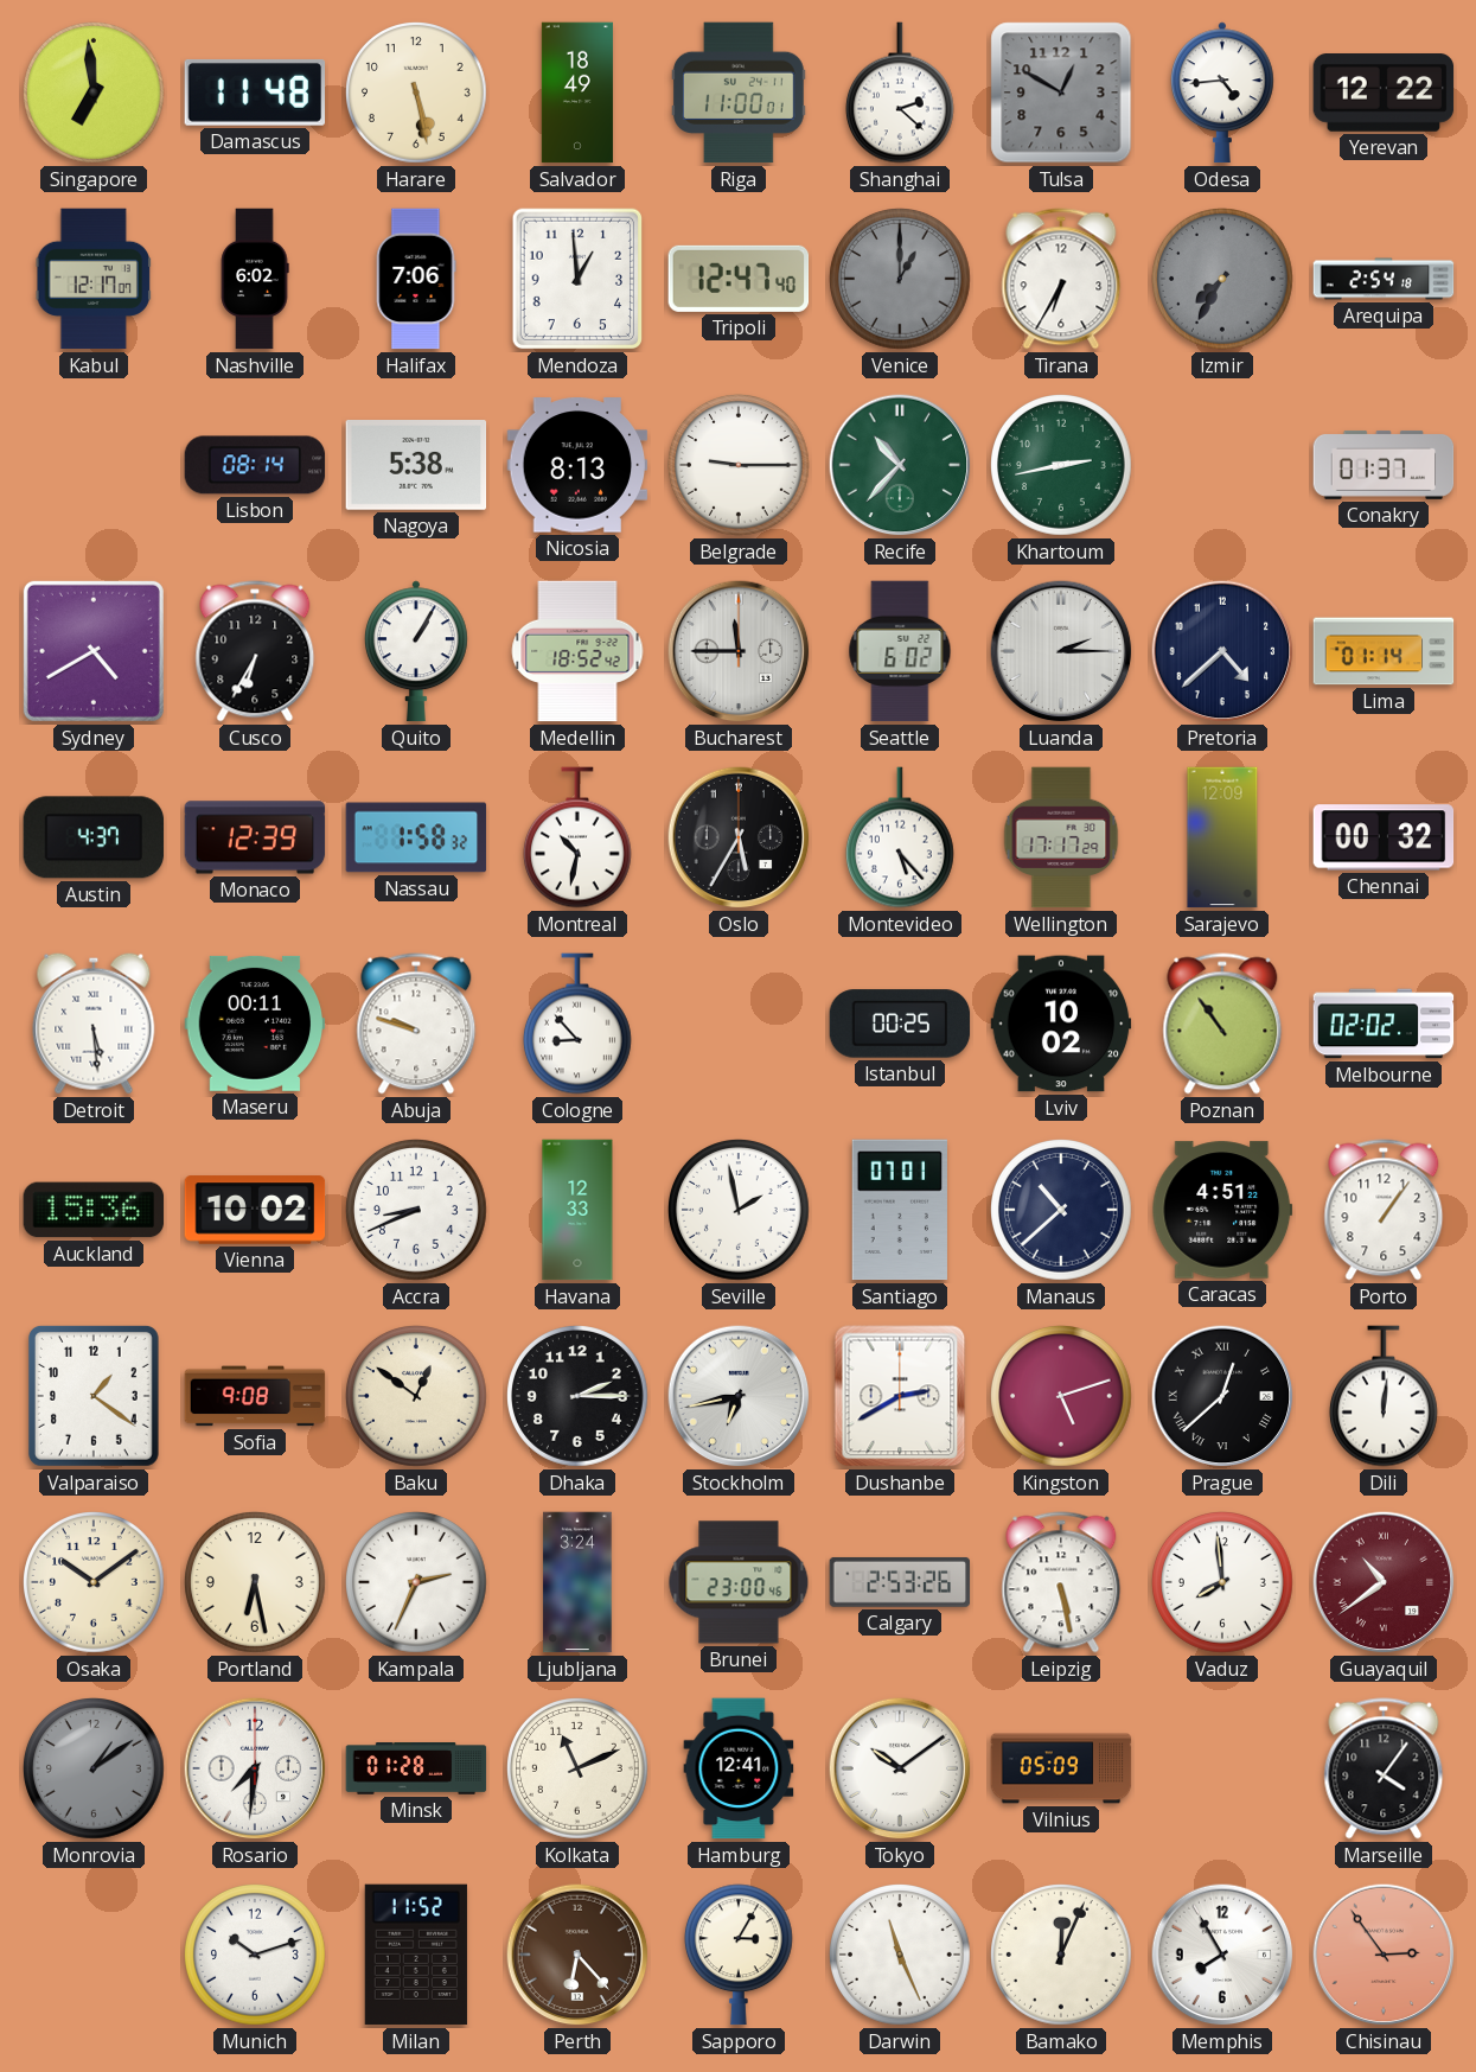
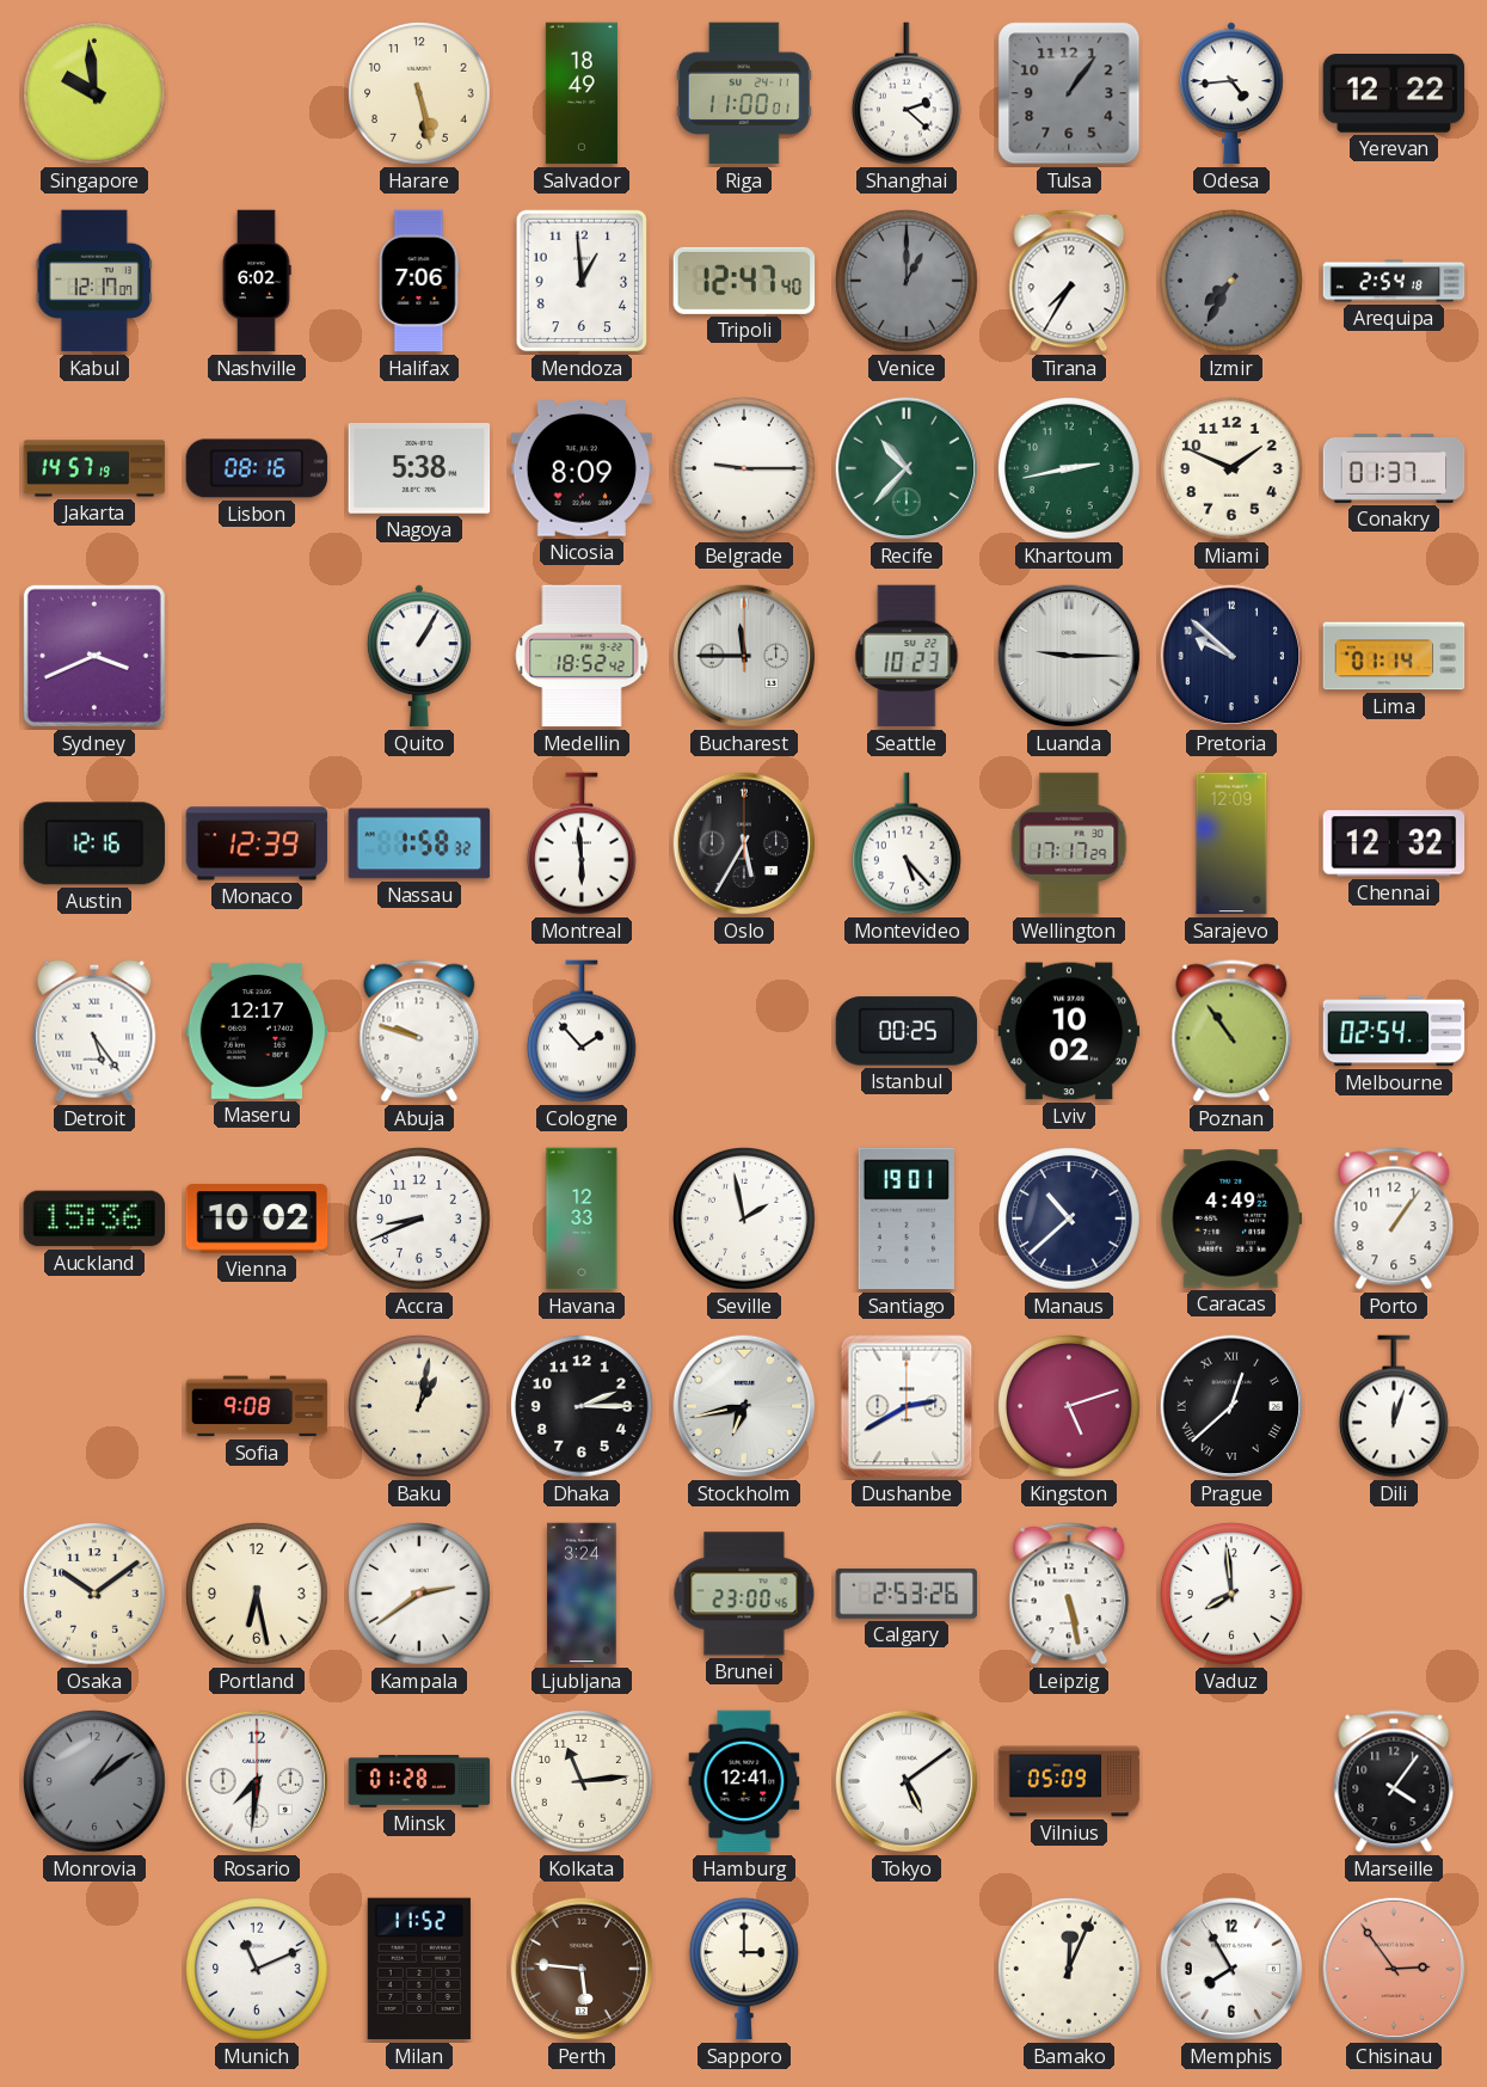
Singapore: 6:59 -> 9:59
Damascus: 11:48 -> none
Tulsa: 12:50 -> 1:06
Tirana: 6:35 -> 7:35
Jakarta: none -> 14:57
Lisbon: 08:14 -> 08:16
Nicosia: 8:13 -> 8:09
Miami: none -> 1:49
Sydney: 4:40 -> 3:41
Cusco: 6:35 -> none
Seattle: 6:02 -> 10:23
Luanda: 2:15 -> 9:15
Pretoria: 4:38 -> 9:52
Austin: 4:37 -> 12:16
Montreal: 10:32 -> 5:59
Chennai: 00:32 -> 12:32
Detroit: 5:29 -> 5:24
Maseru: 00:11 -> 12:17
Cologne: 8:53 -> 1:53
Melbourne: 02:02 -> 02:54
Santiago: 07:01 -> 19:01
Caracas: 4:51 -> 4:49
Valparaiso: 1:21 -> none
Baku: 12:51 -> 1:02
Dili: 12:01 -> 12:03
Kampala: 2:34 -> 2:39
Guayaquil: 10:39 -> none
Kolkata: 11:11 -> 11:14
Tokyo: 10:09 -> 5:09
Munich: 10:12 -> 11:11
Perth: 6:23 -> 5:46
Sapporo: 3:05 -> 3:00
Darwin: 11:26 -> none
